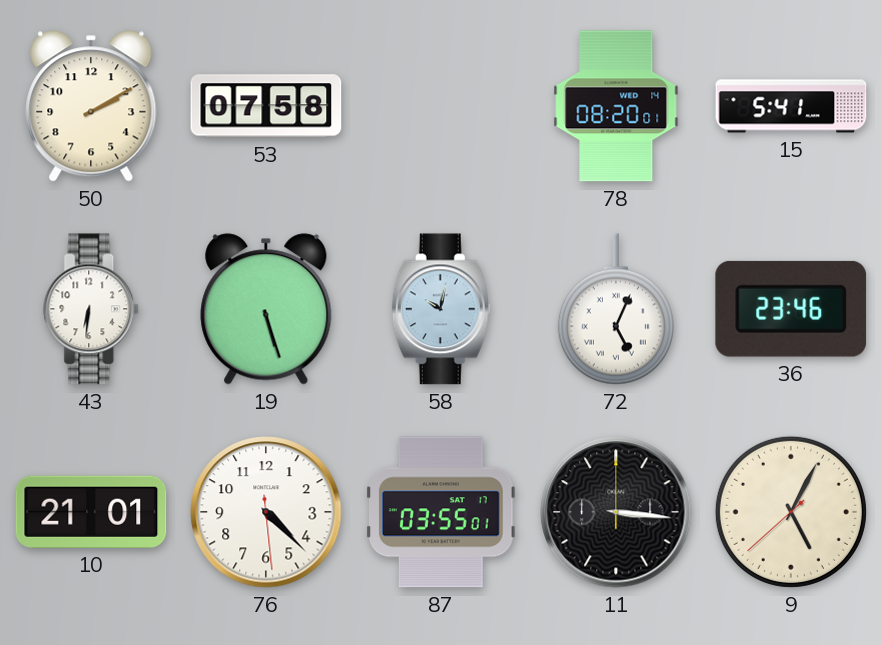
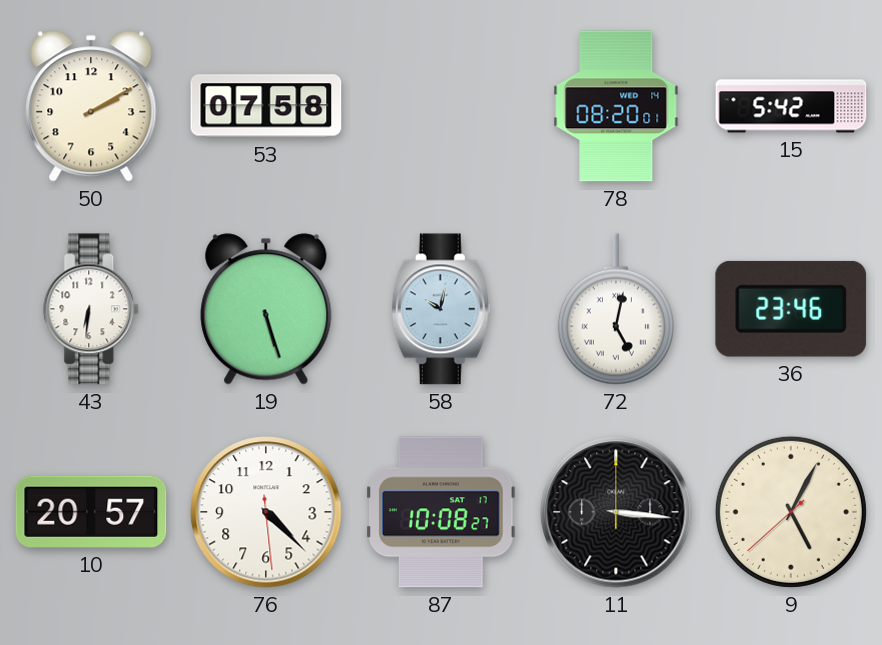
15: 5:41 -> 5:42
72: 5:04 -> 5:02
10: 21:01 -> 20:57
87: 03:55 -> 10:08
